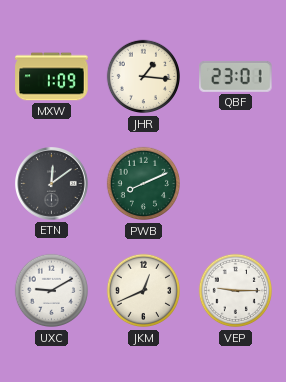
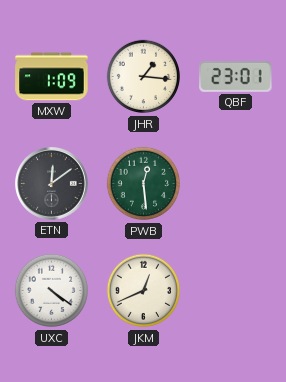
PWB: 8:11 -> 12:29
UXC: 9:10 -> 4:21
VEP: 9:15 -> none
